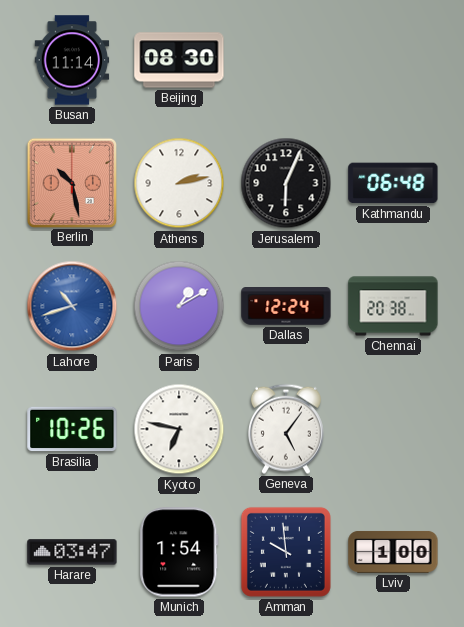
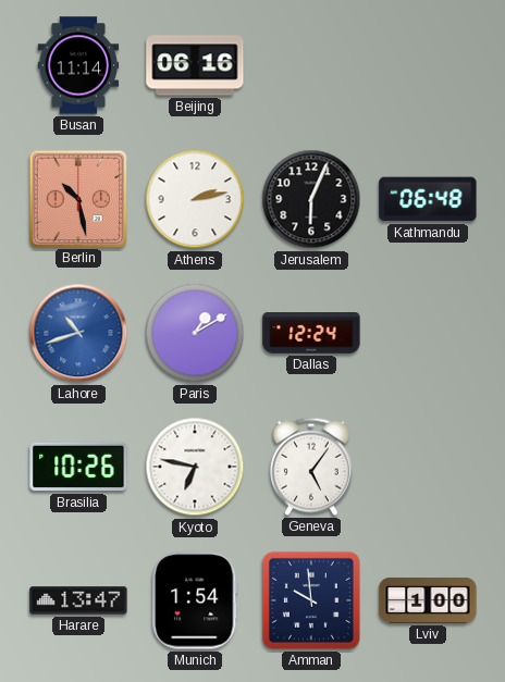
Beijing: 08:30 -> 06:16
Chennai: 20:38 -> none
Harare: 03:47 -> 13:47
